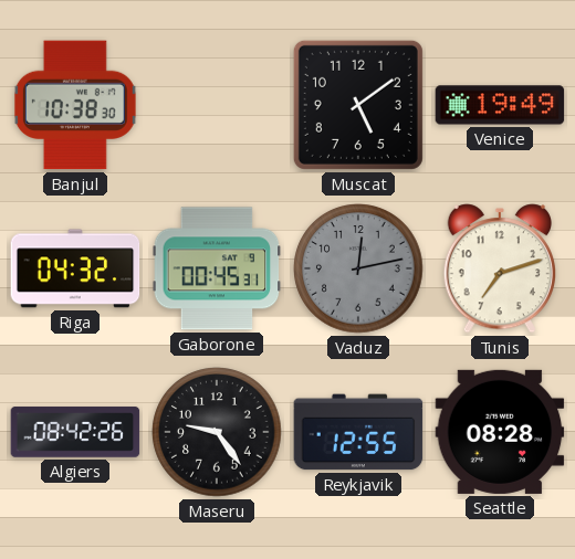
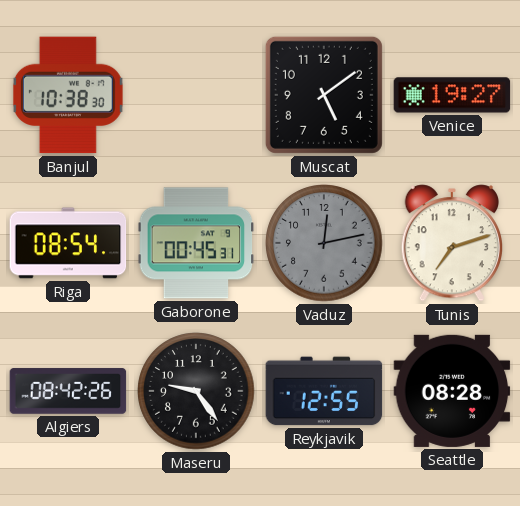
Venice: 19:49 -> 19:27
Riga: 04:32 -> 08:54
